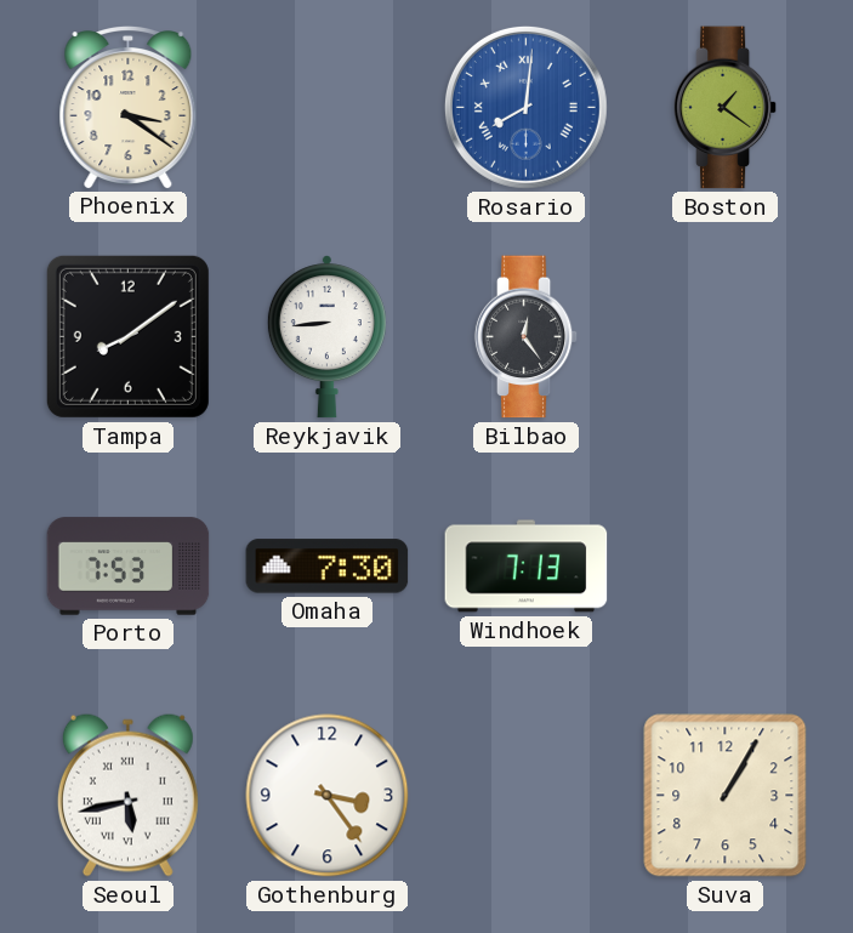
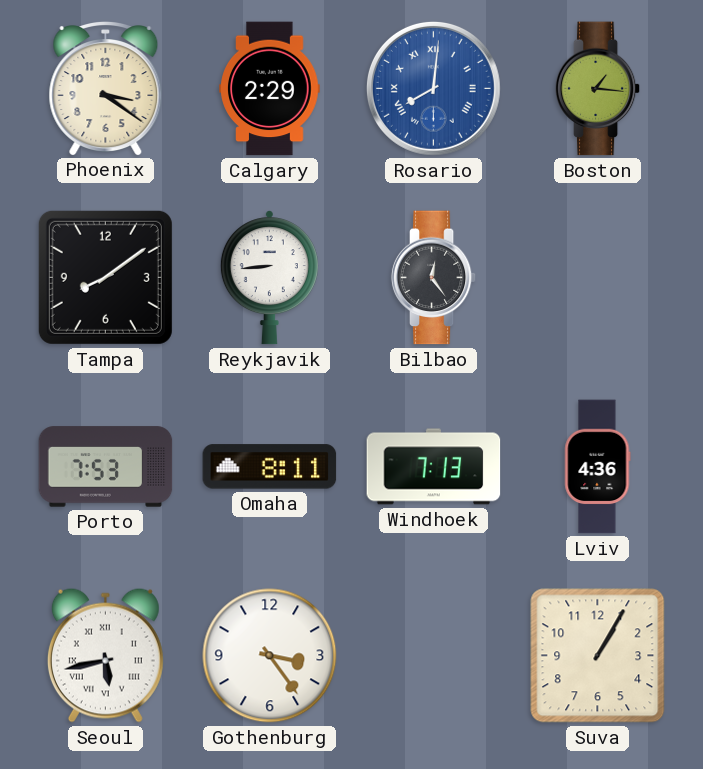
Calgary: none -> 2:29
Boston: 1:21 -> 1:16
Omaha: 7:30 -> 8:11
Lviv: none -> 4:36
